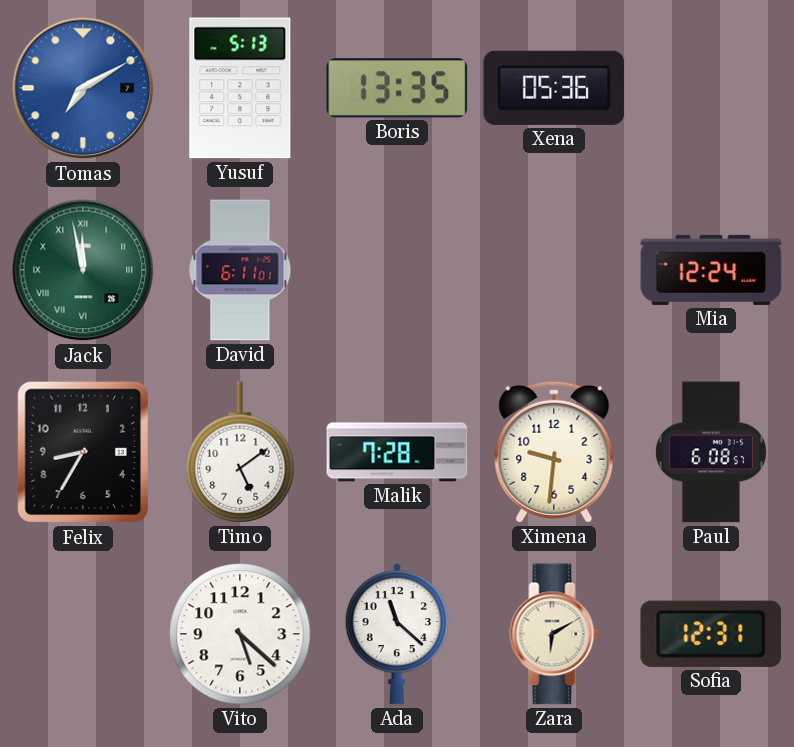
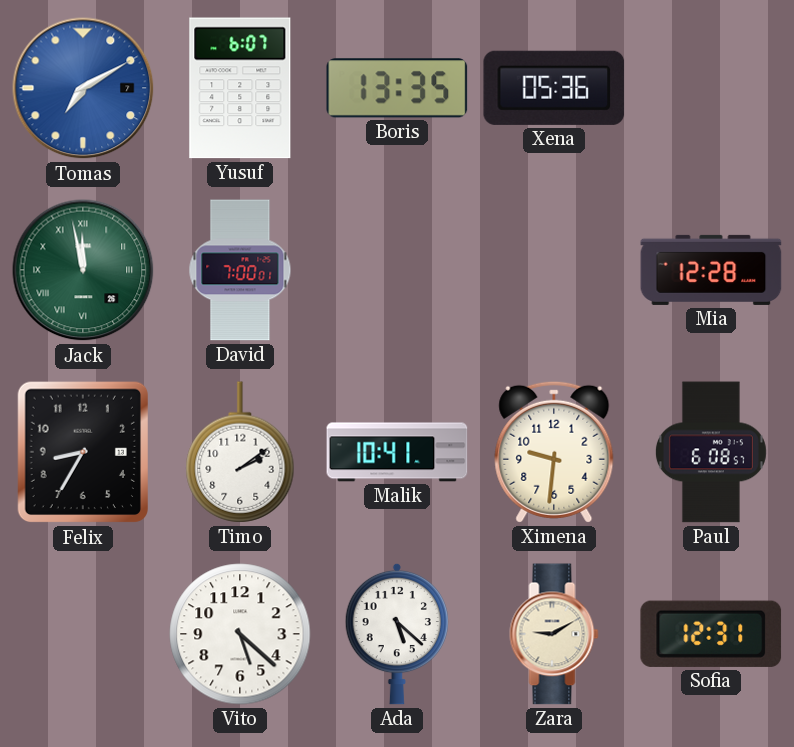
Yusuf: 5:13 -> 6:07
David: 6:11 -> 7:00
Mia: 12:24 -> 12:28
Timo: 5:09 -> 2:09
Malik: 7:28 -> 10:41
Ada: 11:22 -> 5:22
Zara: 6:10 -> 9:10
